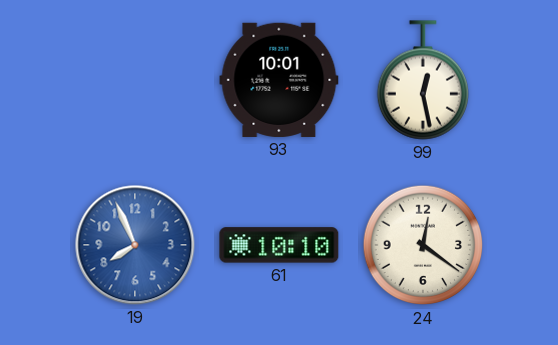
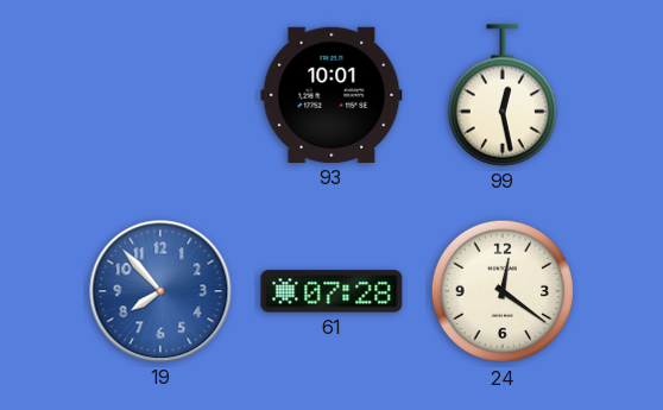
19: 7:56 -> 7:53
61: 10:10 -> 07:28
